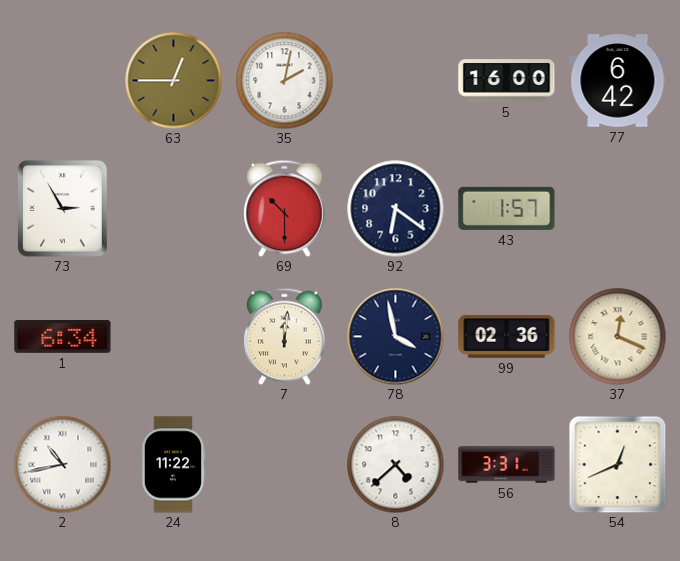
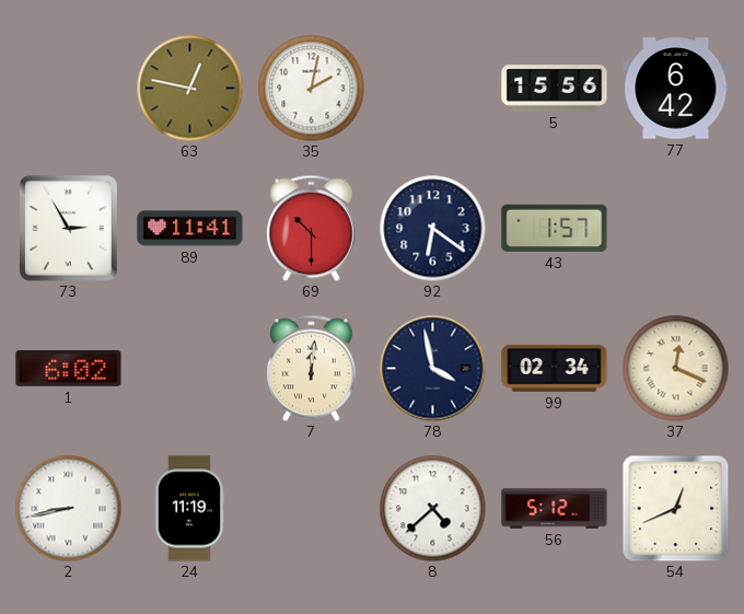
63: 12:45 -> 12:47
5: 16:00 -> 15:56
89: none -> 11:41
1: 6:34 -> 6:02
99: 02:36 -> 02:34
2: 10:43 -> 8:43
24: 11:22 -> 11:19
56: 3:31 -> 5:12
